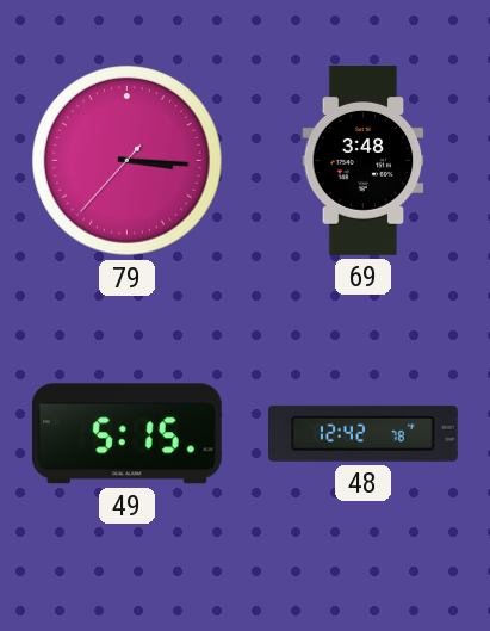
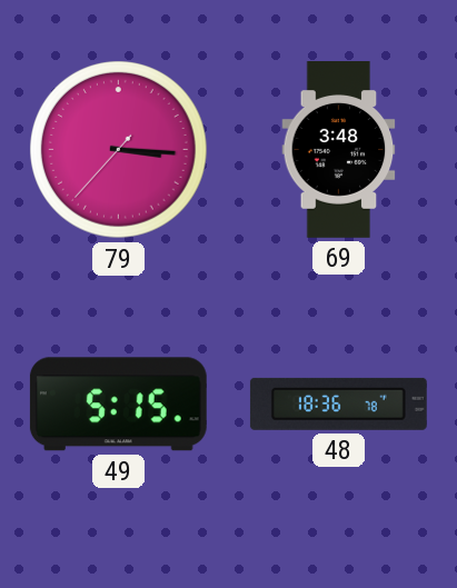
48: 12:42 -> 18:36
